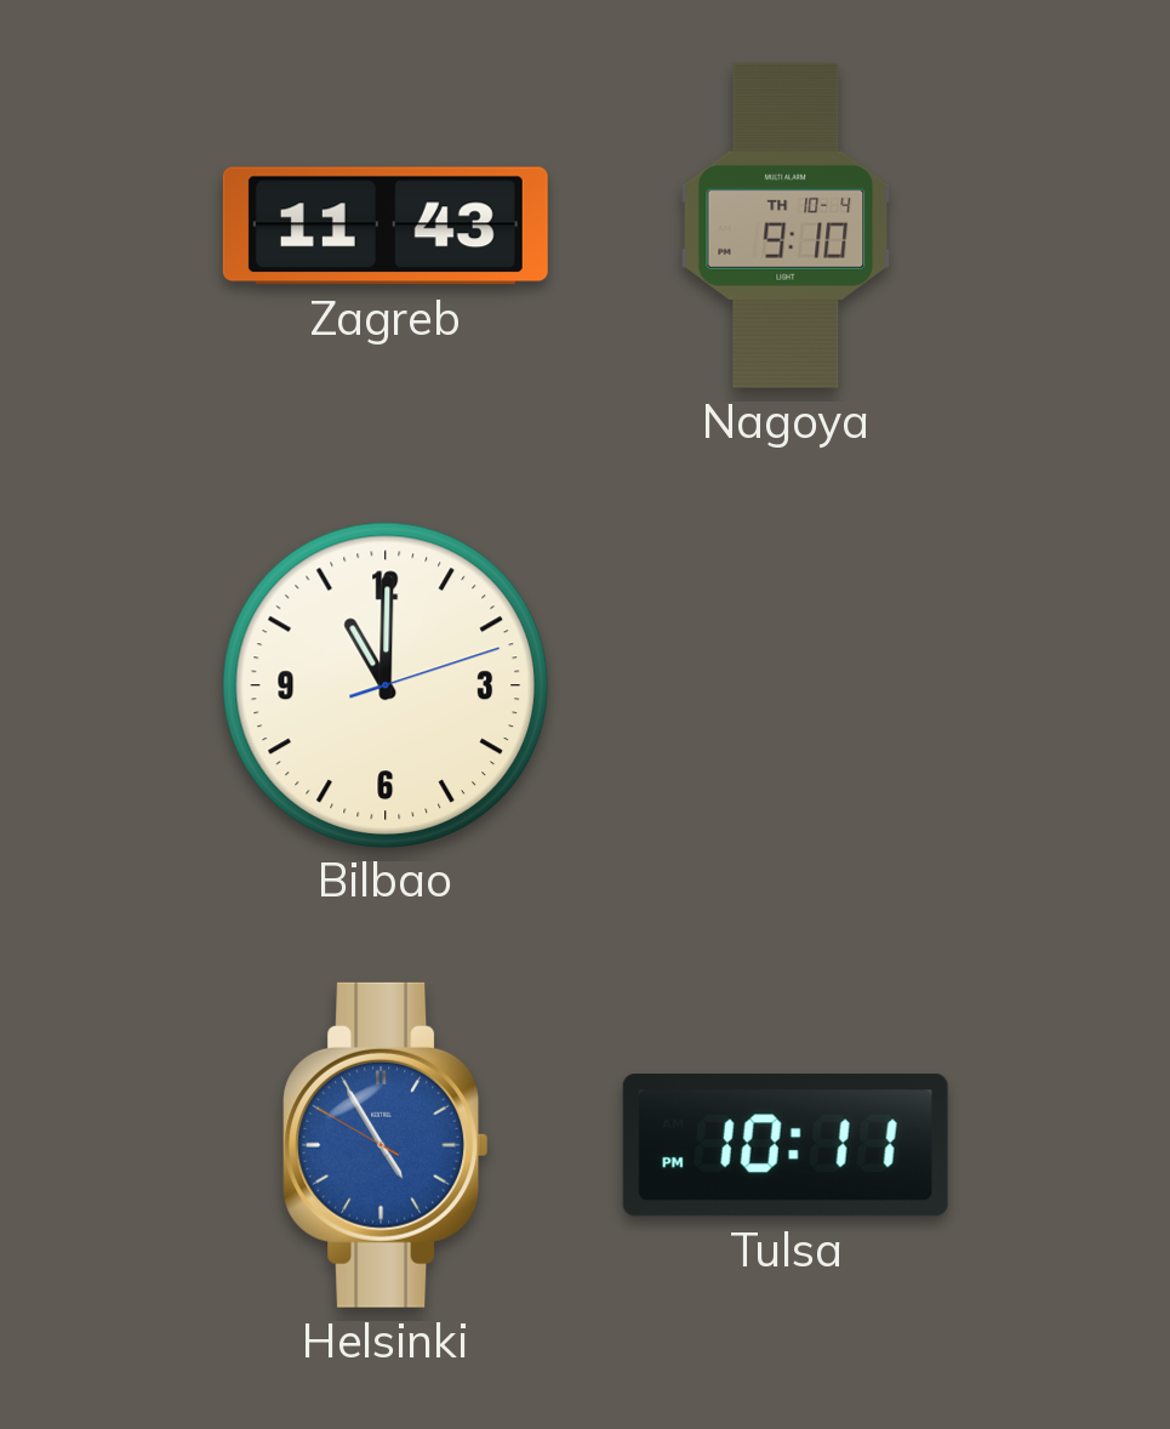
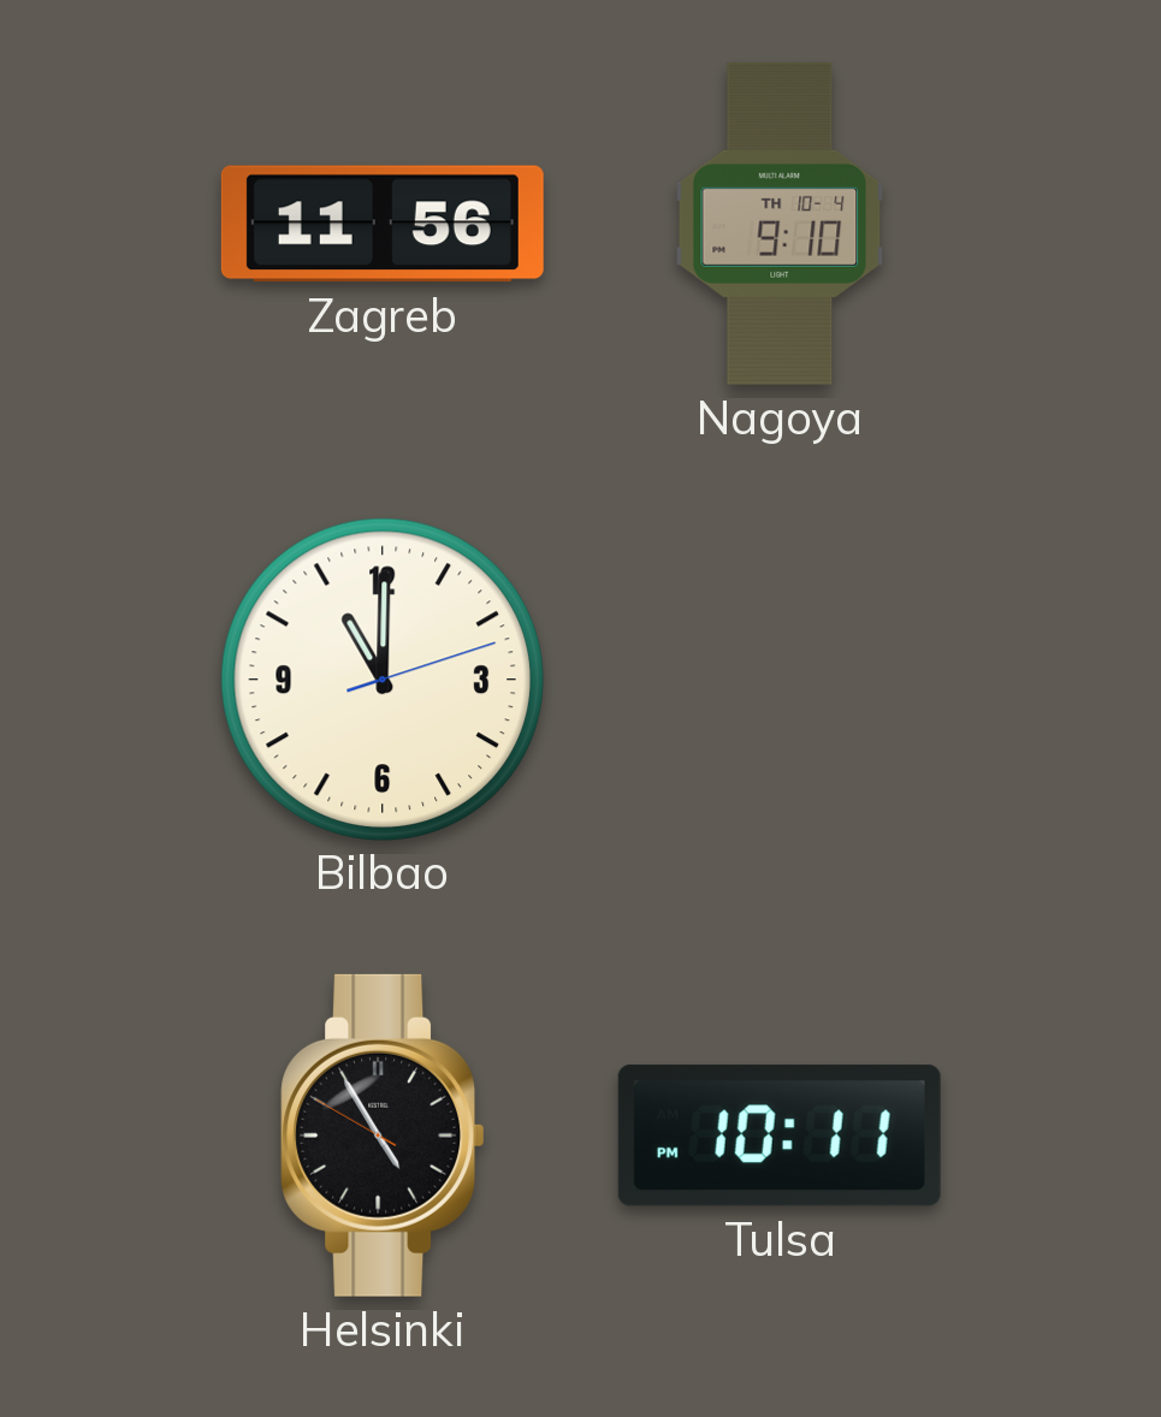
Zagreb: 11:43 -> 11:56
Helsinki dial: blue -> black
